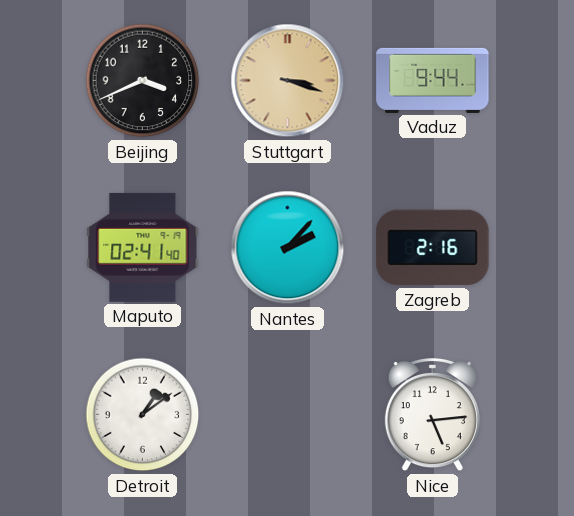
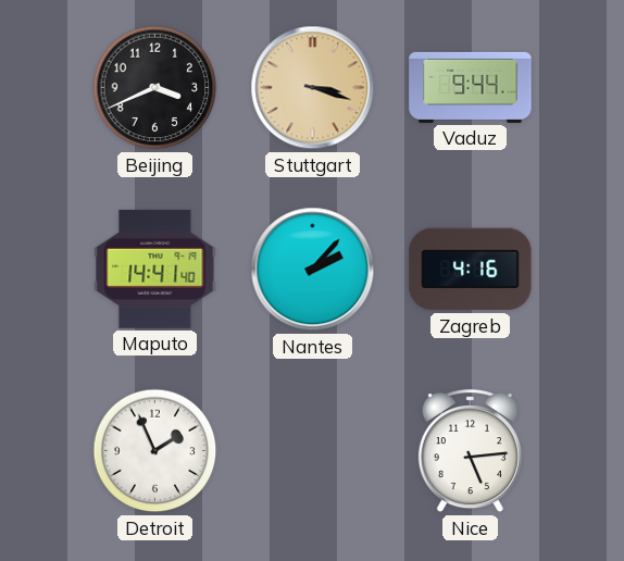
Maputo: 02:41 -> 14:41
Zagreb: 2:16 -> 4:16
Detroit: 1:09 -> 1:56
